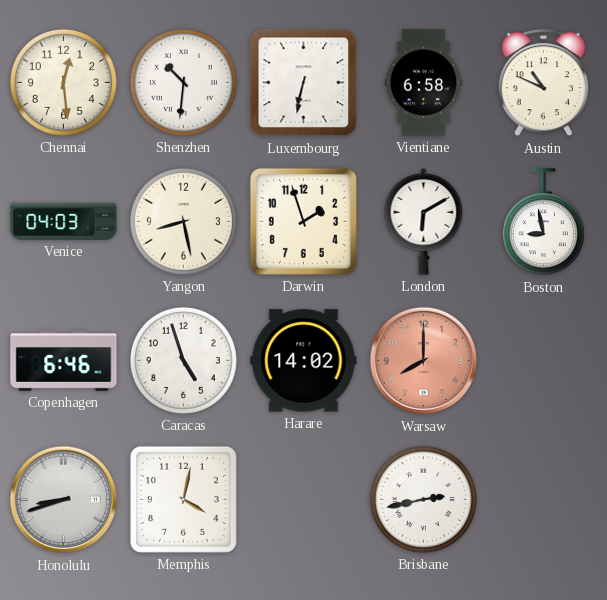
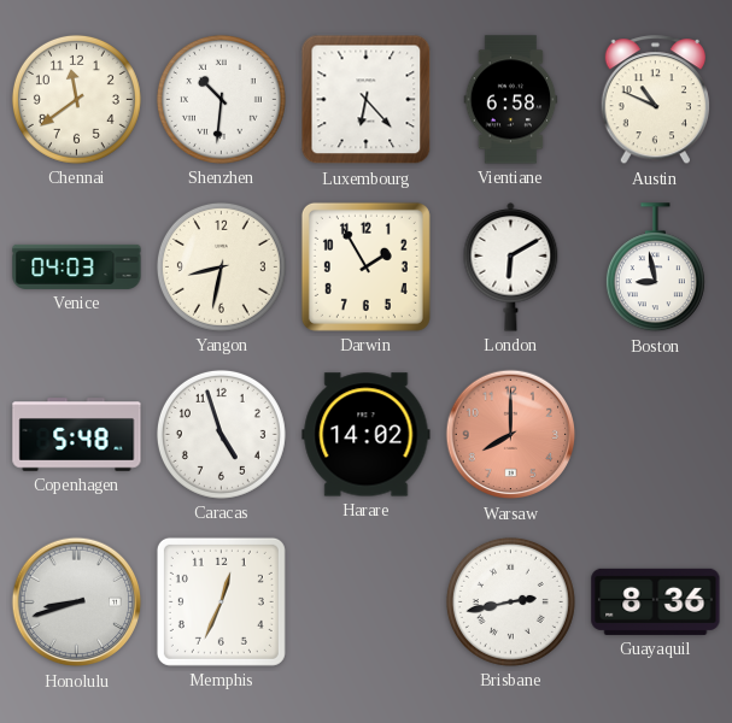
Chennai: 12:29 -> 11:39
Luxembourg: 6:32 -> 6:23
Yangon: 8:28 -> 8:32
Darwin: 1:57 -> 1:55
Copenhagen: 6:46 -> 5:48
Memphis: 4:02 -> 12:34
Guayaquil: none -> 8:36
